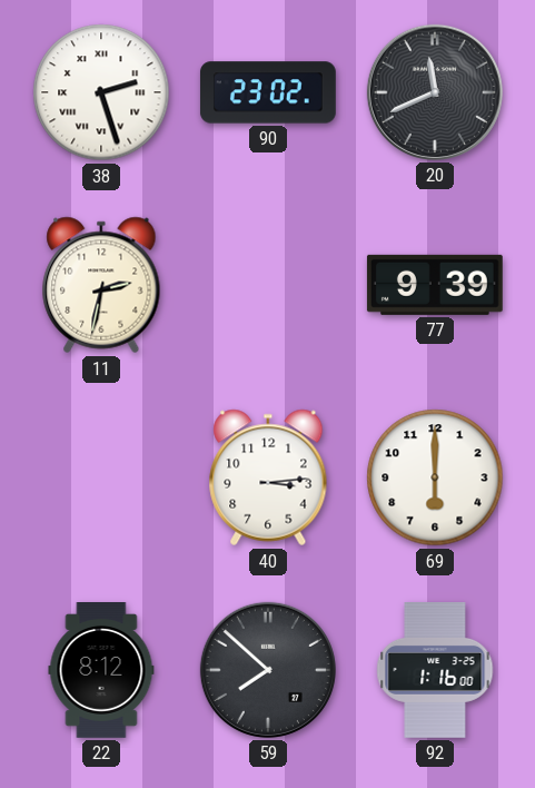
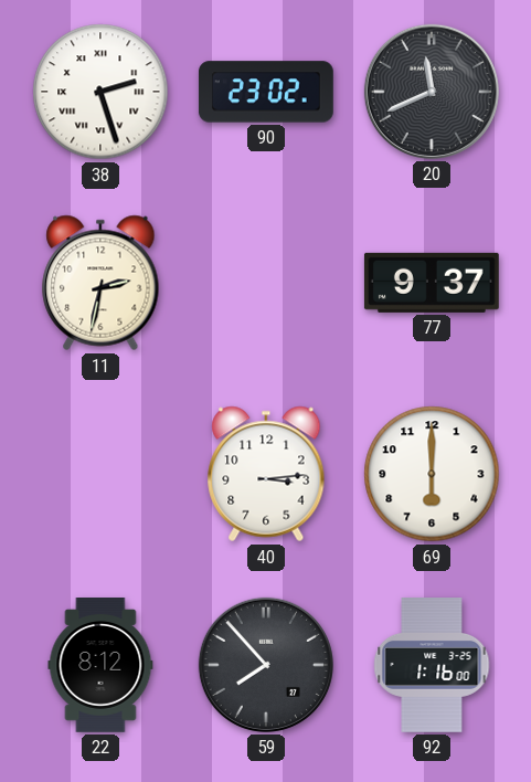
77: 9:39 -> 9:37
59: 7:52 -> 7:53
